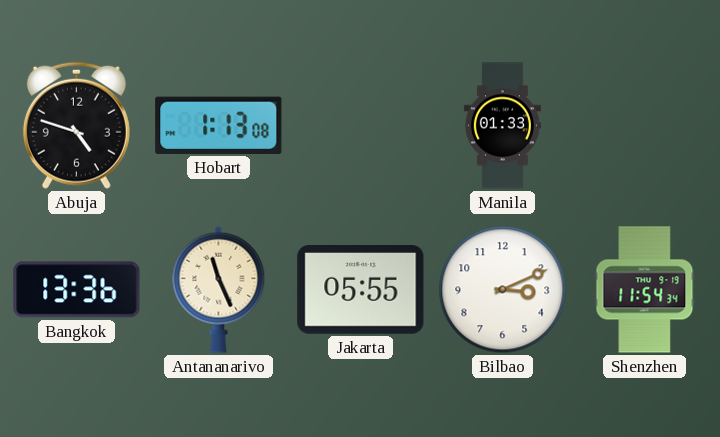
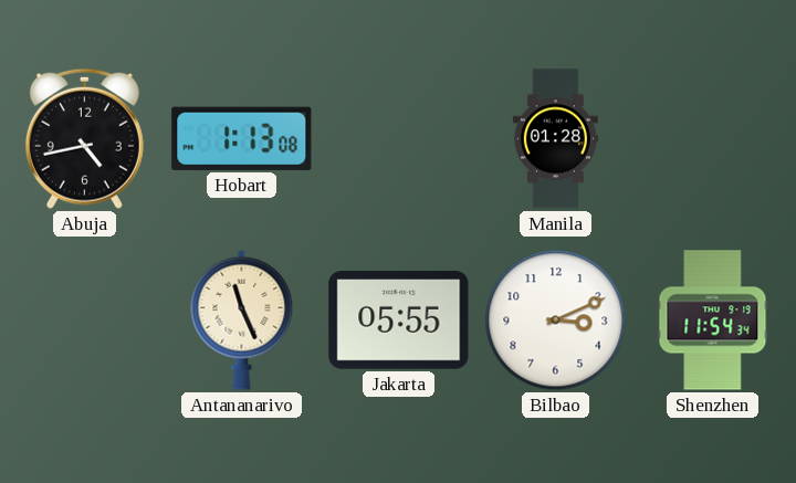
Abuja: 4:48 -> 4:43
Manila: 01:33 -> 01:28
Bangkok: 13:36 -> none
